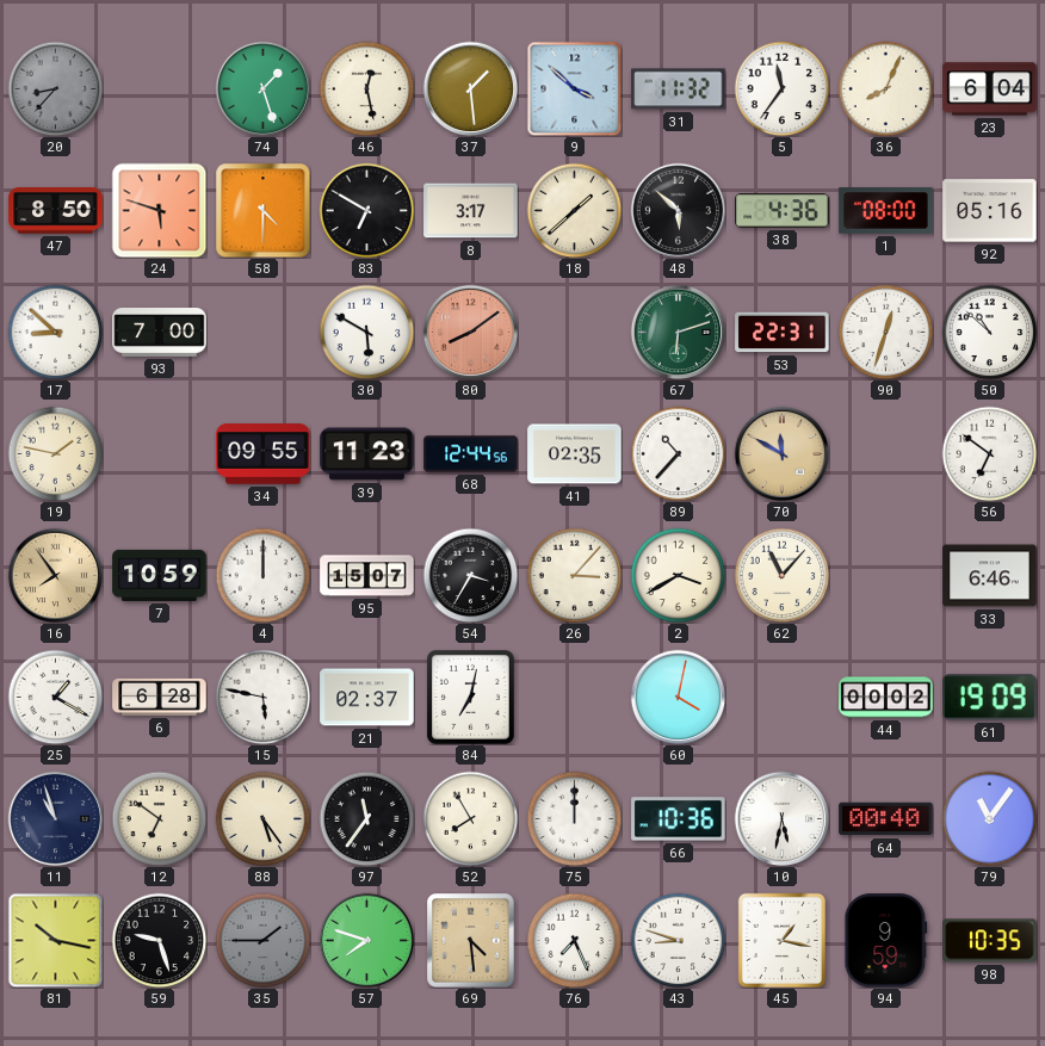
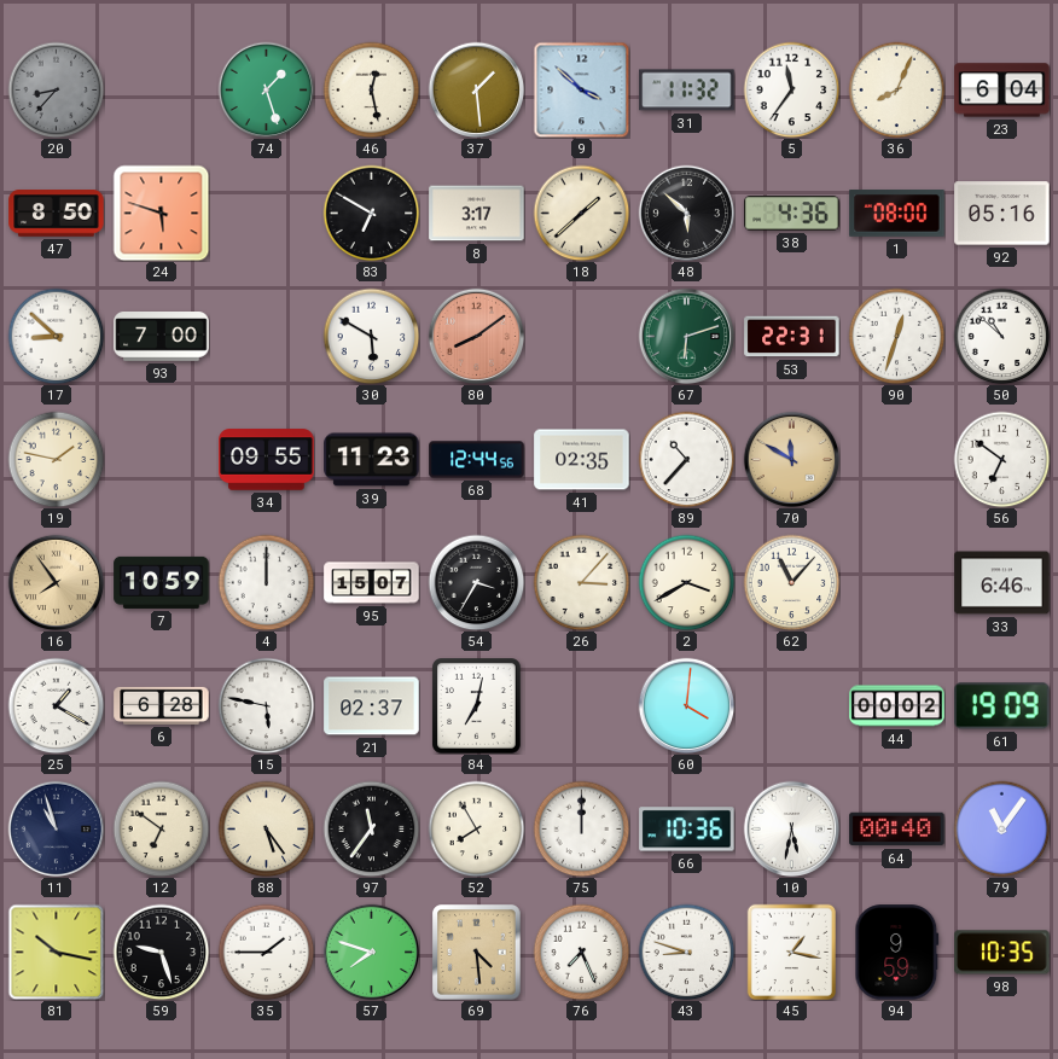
58: 4:30 -> none
60: 4:02 -> 4:01
35 dial: grey -> white
